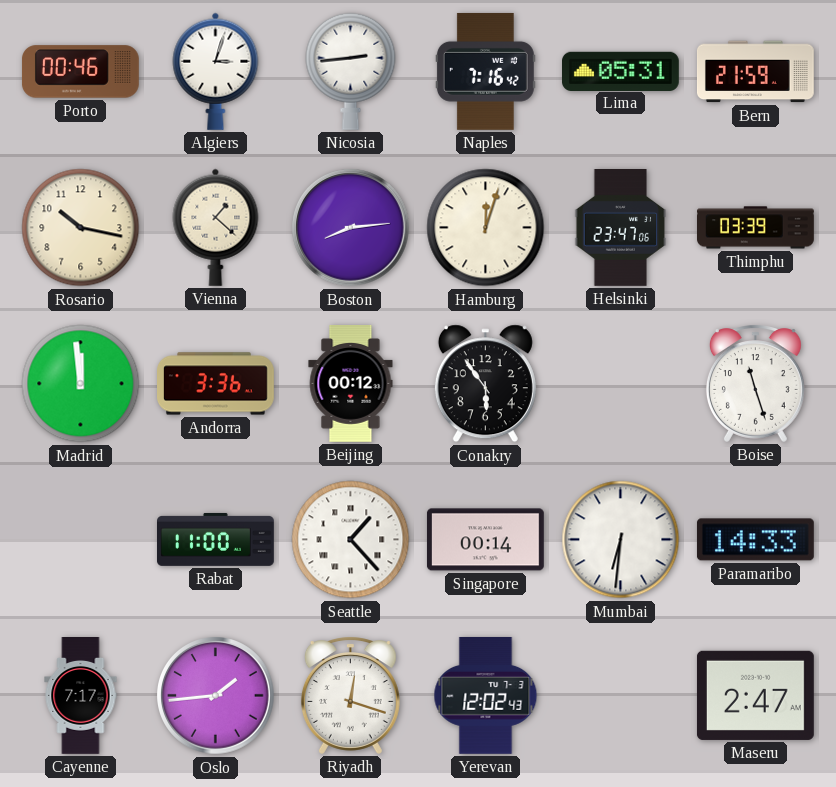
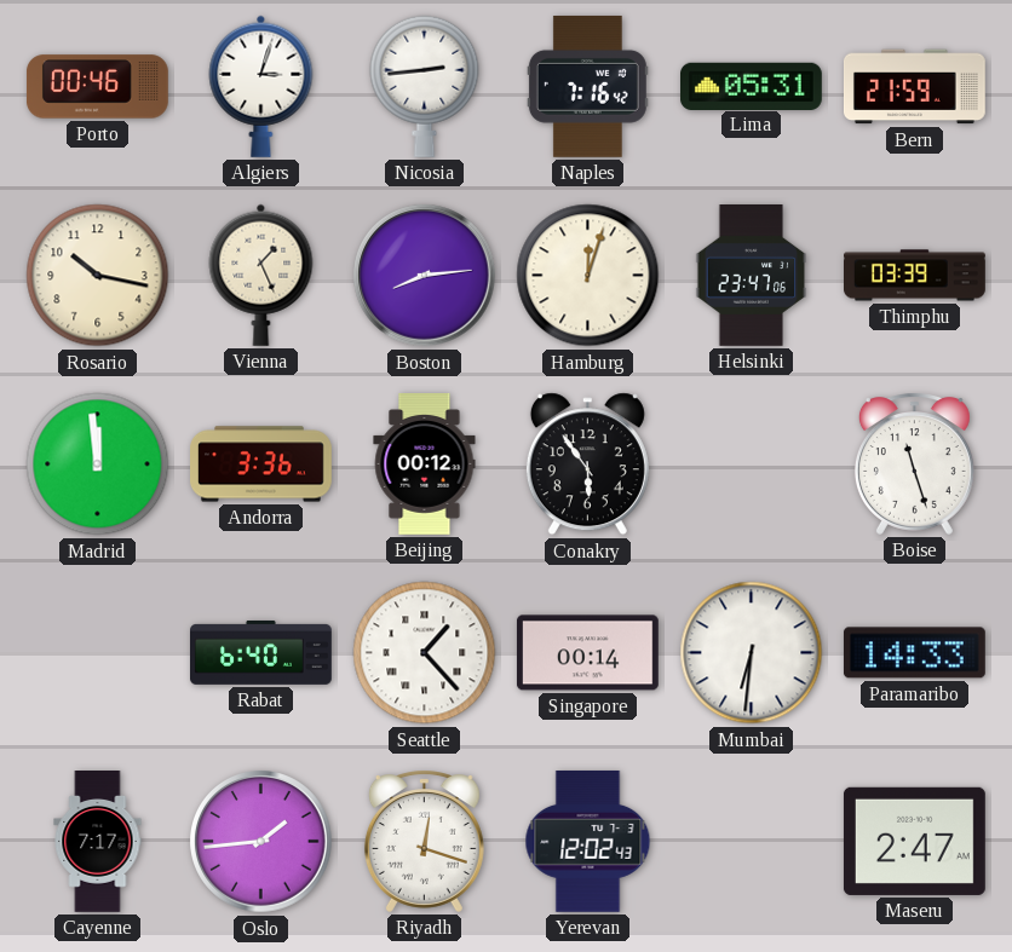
Vienna: 1:22 -> 1:26
Rabat: 11:00 -> 6:40
